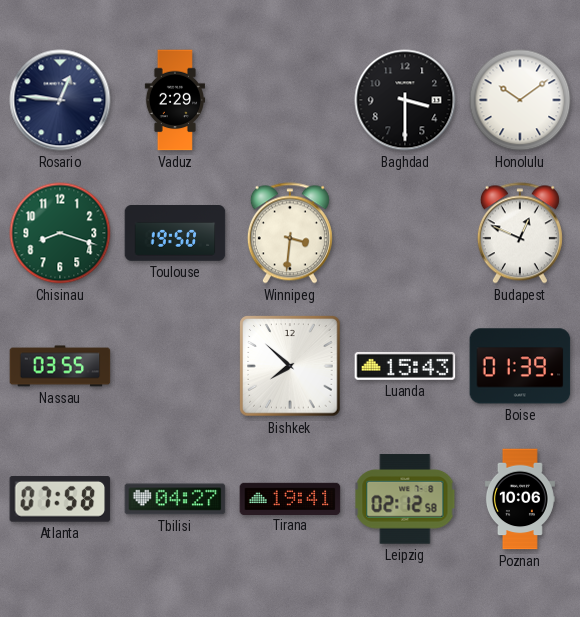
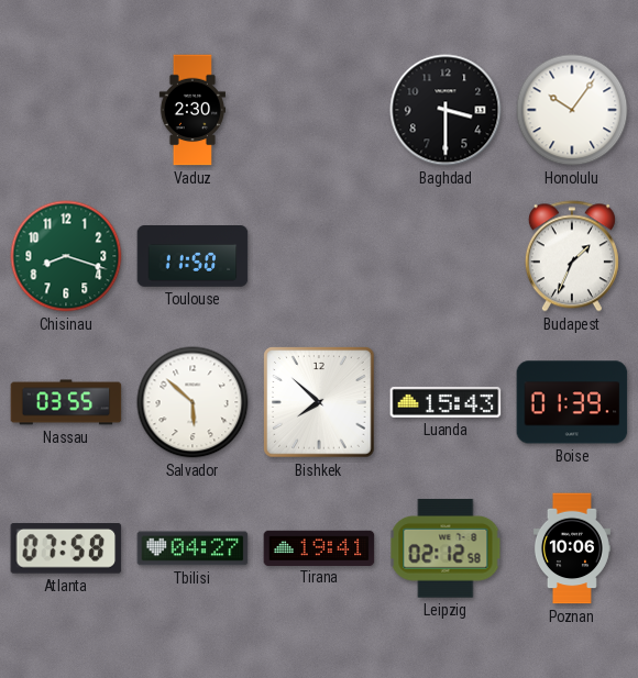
Rosario: 12:46 -> none
Vaduz: 2:29 -> 2:30
Honolulu: 10:09 -> 10:06
Toulouse: 19:50 -> 11:50
Winnipeg: 3:31 -> none
Budapest: 12:49 -> 1:34
Salvador: none -> 5:52
